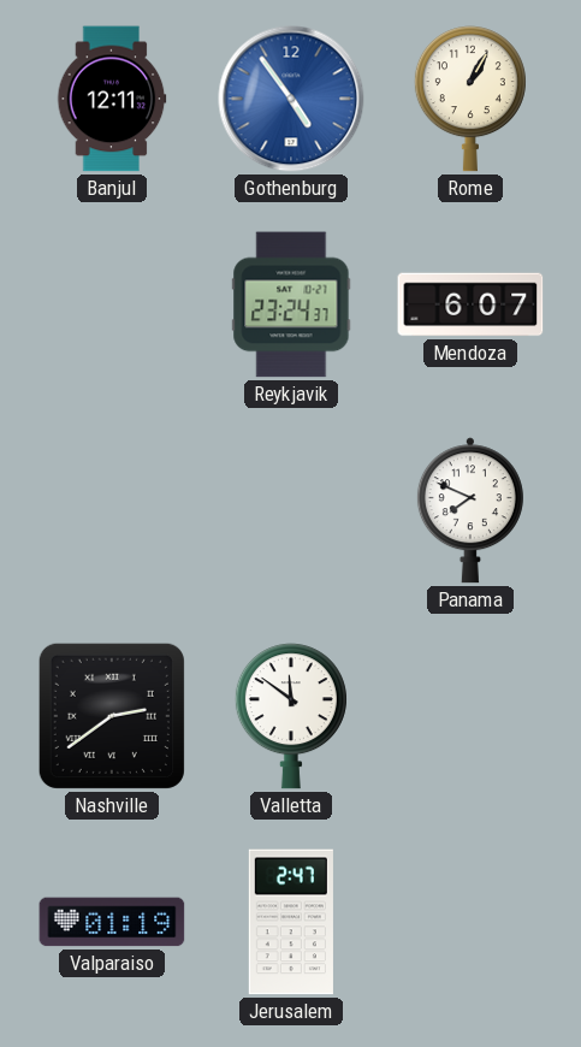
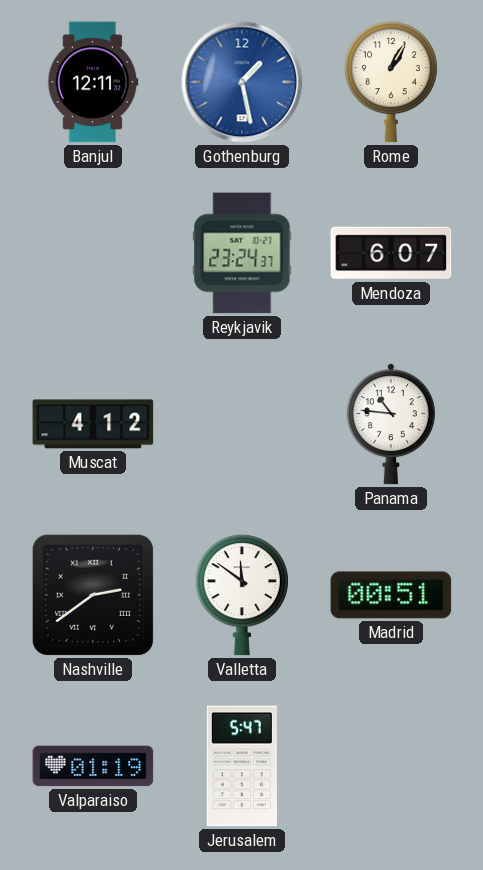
Gothenburg: 4:54 -> 1:28
Muscat: none -> 4:12
Panama: 7:49 -> 10:46
Madrid: none -> 00:51
Jerusalem: 2:47 -> 5:47
